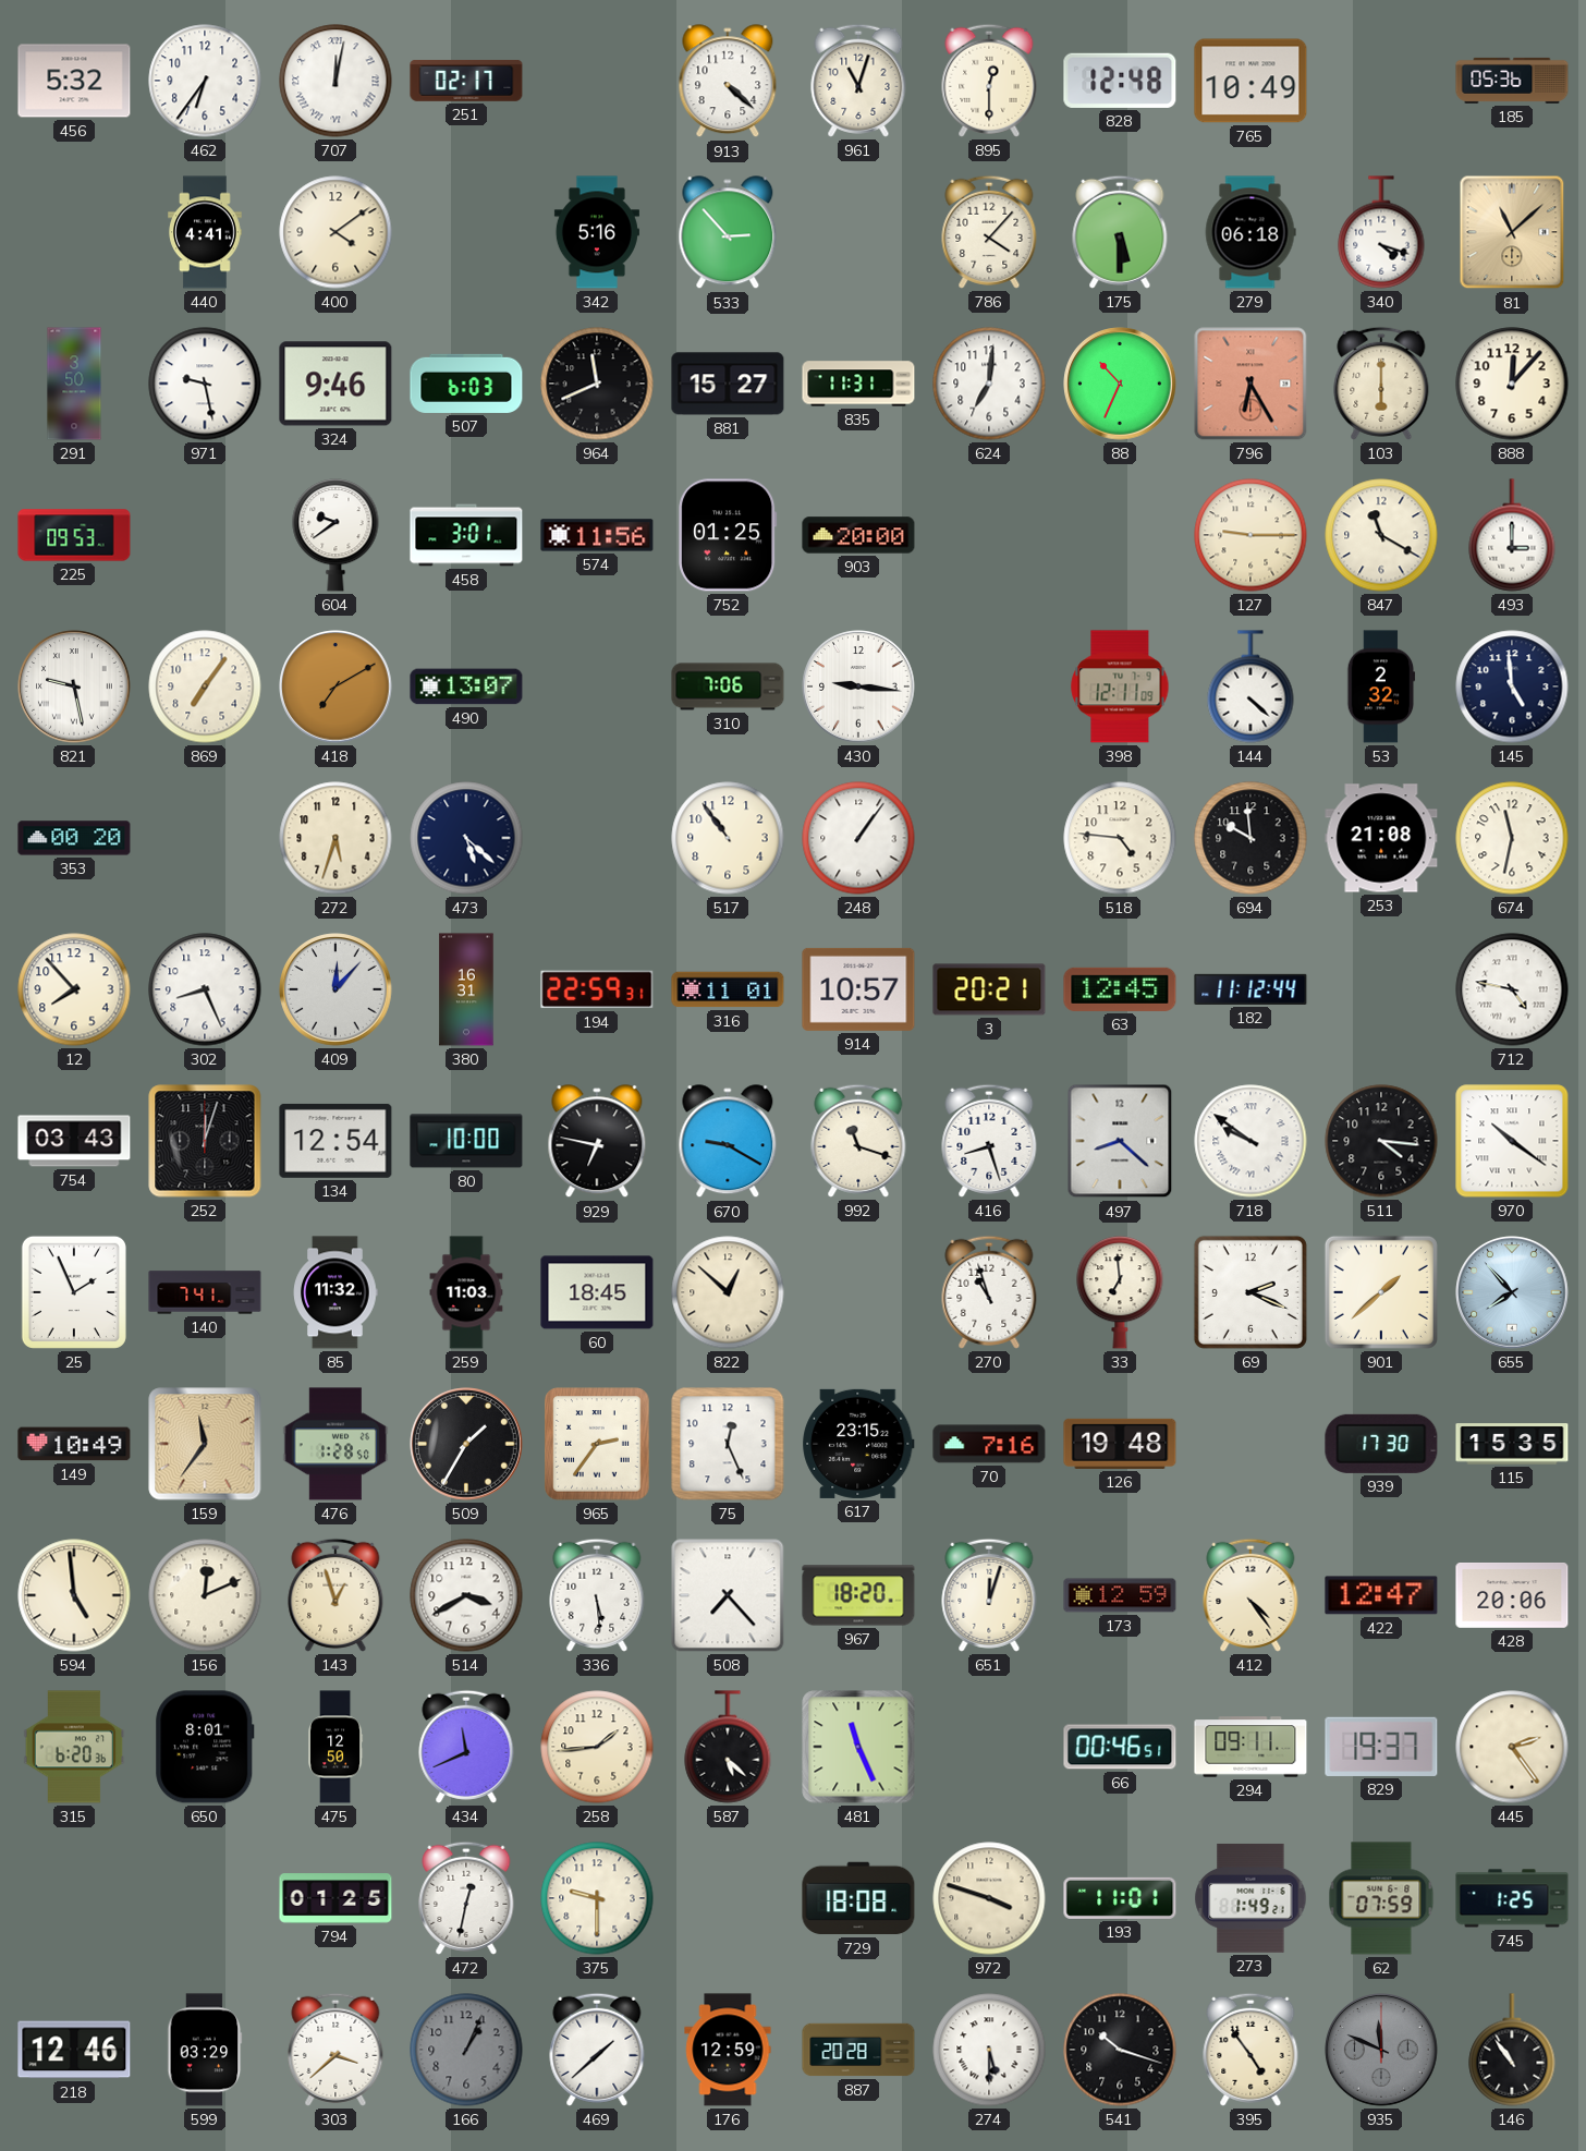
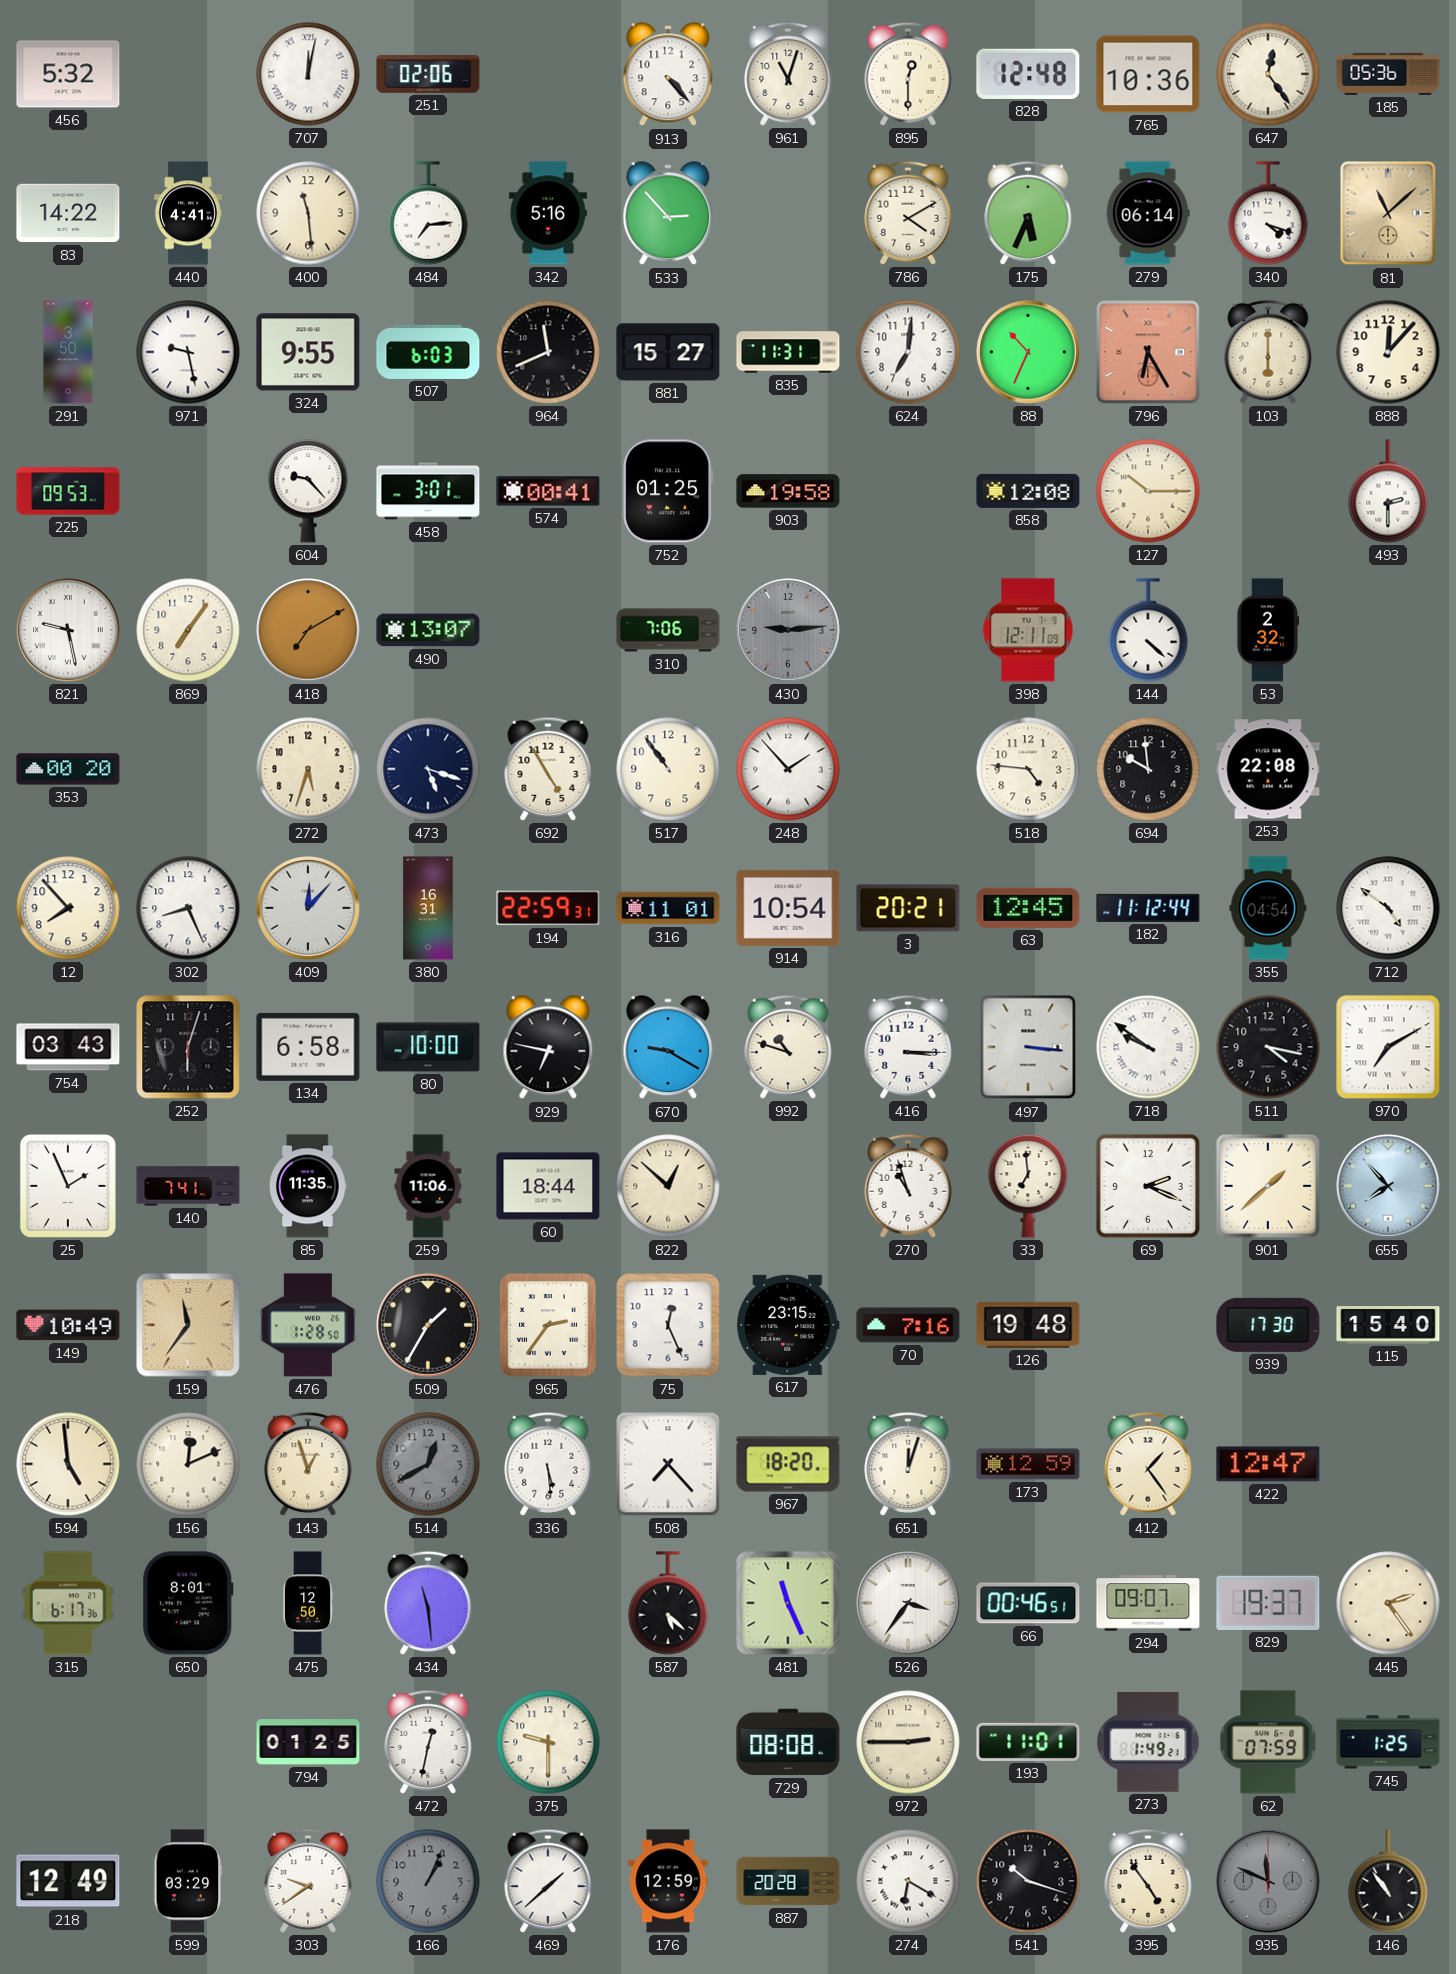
462: 6:36 -> none
251: 02:17 -> 02:06
913: 4:22 -> 4:23
765: 10:49 -> 10:36
647: none -> 12:24
83: none -> 14:22
400: 4:09 -> 11:29
484: none -> 7:14
786: 4:07 -> 4:10
175: 5:30 -> 5:34
279: 06:18 -> 06:14
324: 9:46 -> 9:55
604: 9:39 -> 9:23
574: 11:56 -> 00:41
903: 20:00 -> 19:58
858: none -> 12:08
127: 9:15 -> 10:15
847: 11:20 -> none
493: 3:00 -> 2:30
430: 9:16 -> 9:14
430 dial: white -> grey
145: 4:59 -> none
473: 5:22 -> 5:18
692: none -> 4:55
248: 1:06 -> 1:53
253: 21:08 -> 22:08
674: 11:32 -> none
914: 10:57 -> 10:54
355: none -> 04:54
712: 4:47 -> 4:51
252: 12:03 -> 6:03
134: 12:54 -> 6:58
992: 11:18 -> 10:48
416: 8:27 -> 3:15
497: 8:22 -> 3:16
511: 4:16 -> 4:17
970: 10:21 -> 7:10
85: 11:32 -> 11:35
259: 11:03 -> 11:06
60: 18:45 -> 18:44
115: 15:35 -> 15:40
514: 3:40 -> 12:40
514 dial: white -> grey
412: 4:24 -> 1:24
428: 20:06 -> none
315: 6:20 -> 6:17
434: 11:41 -> 11:29
258: 1:44 -> none
526: none -> 3:36
294: 09:11 -> 09:07
729: 18:08 -> 08:08
972: 3:48 -> 2:45
218: 12:46 -> 12:49
303: 3:38 -> 9:39
274: 5:30 -> 6:20
